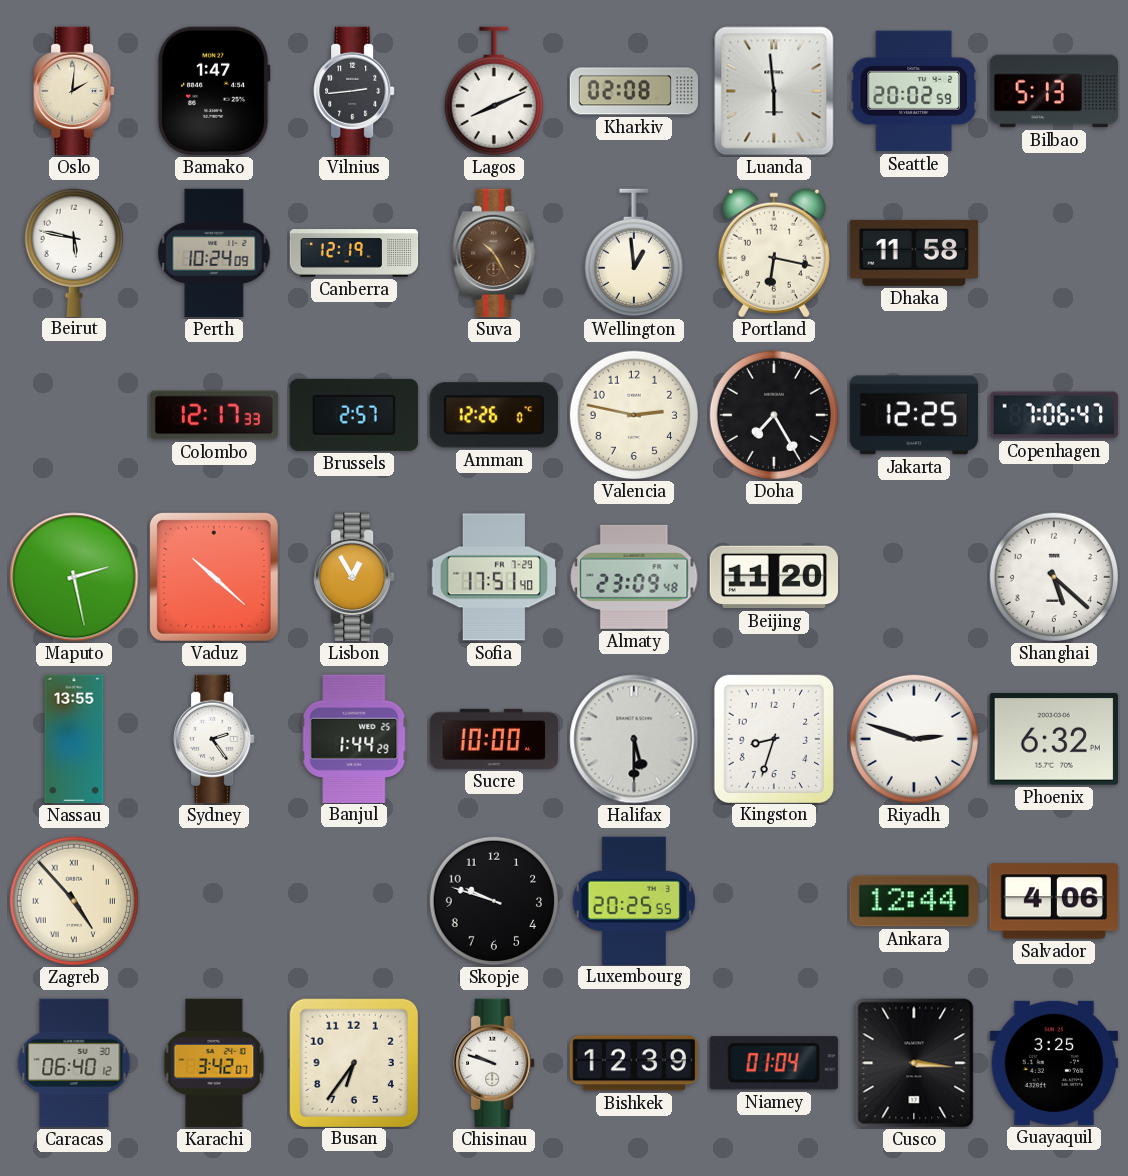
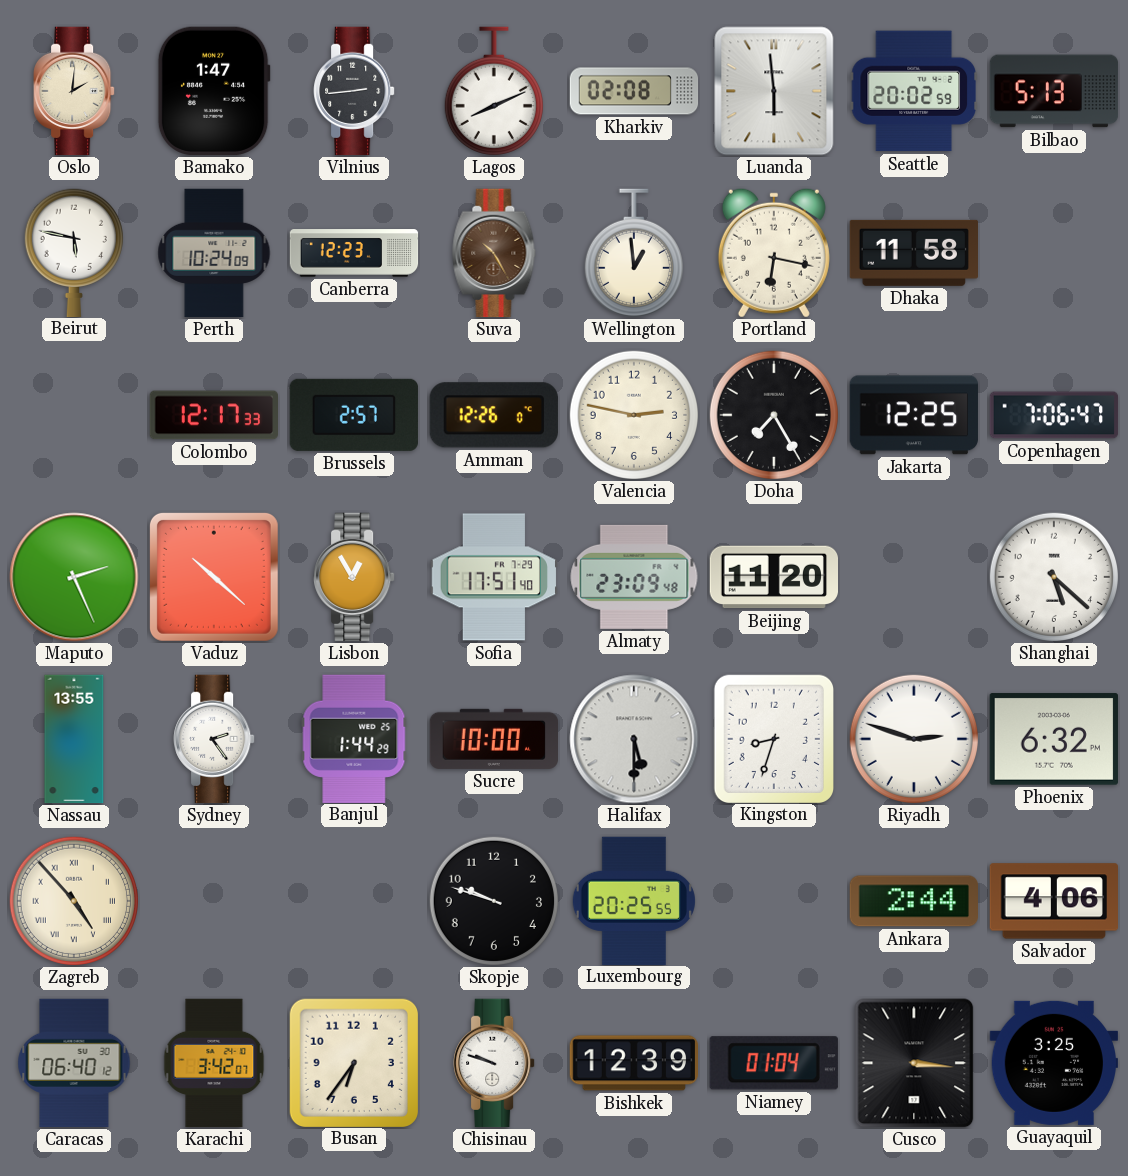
Canberra: 12:19 -> 12:23
Maputo: 2:28 -> 2:26
Ankara: 12:44 -> 2:44
